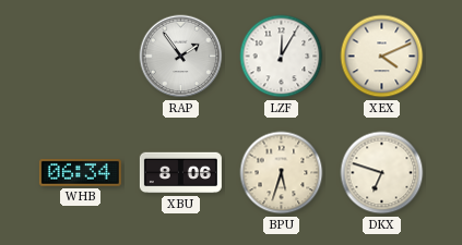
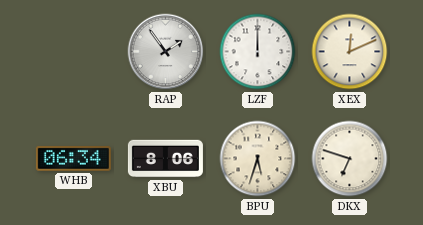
LZF: 12:05 -> 12:00
XEX: 4:11 -> 12:11
